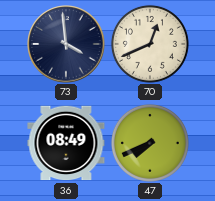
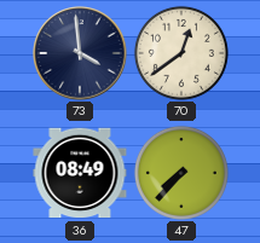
70: 12:41 -> 12:39
47: 7:41 -> 7:37
